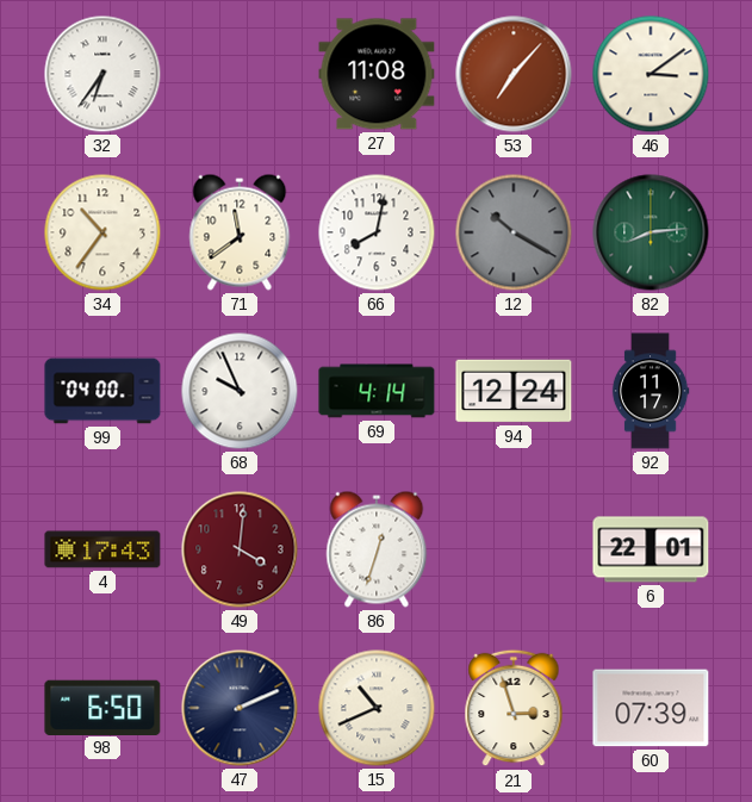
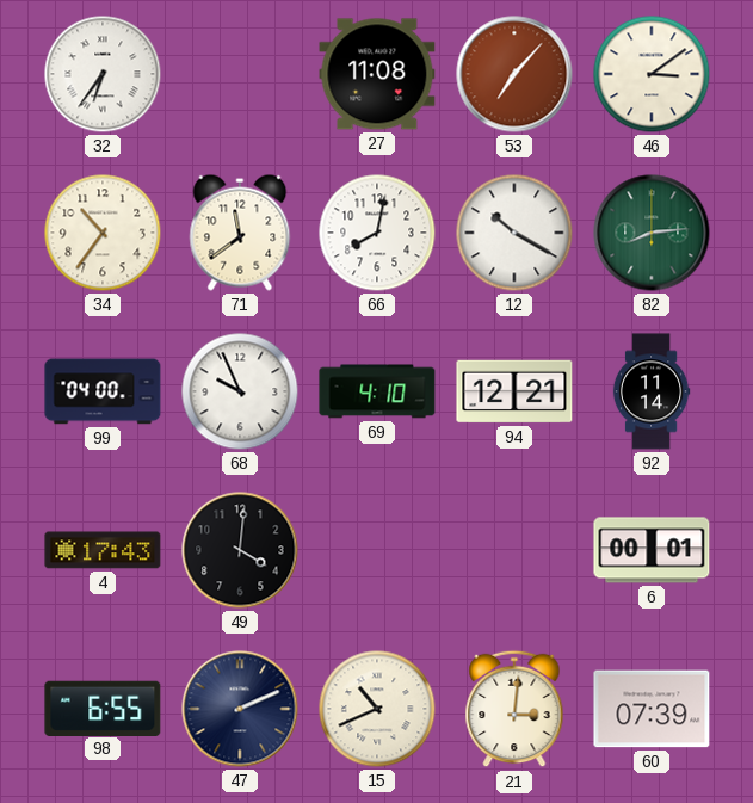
12 dial: grey -> white
69: 4:14 -> 4:10
94: 12:24 -> 12:21
92: 11:17 -> 11:14
49 dial: burgundy -> black
86: 12:33 -> none
6: 22:01 -> 00:01
98: 6:50 -> 6:55
21: 2:57 -> 3:01
